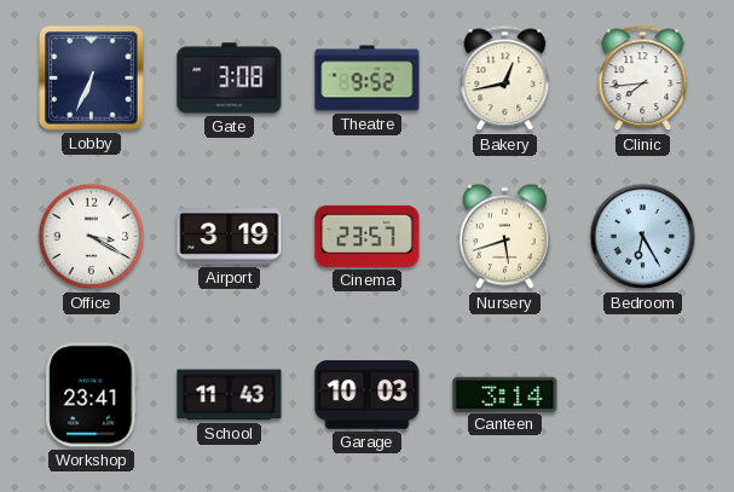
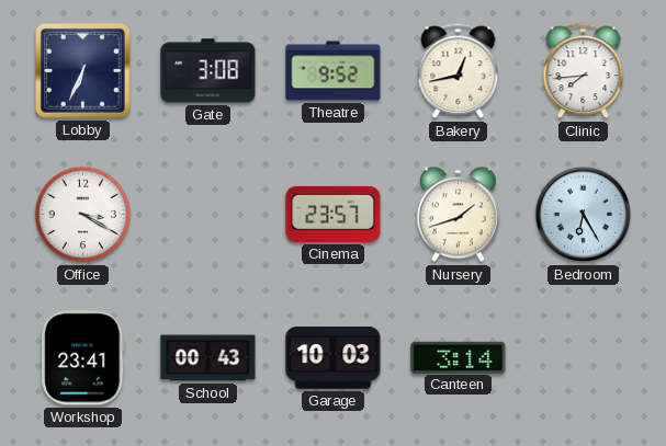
Airport: 3:19 -> none
Nursery: 5:42 -> 1:42
School: 11:43 -> 00:43
